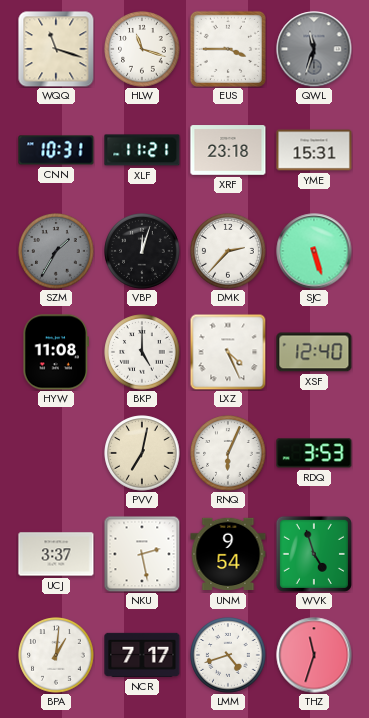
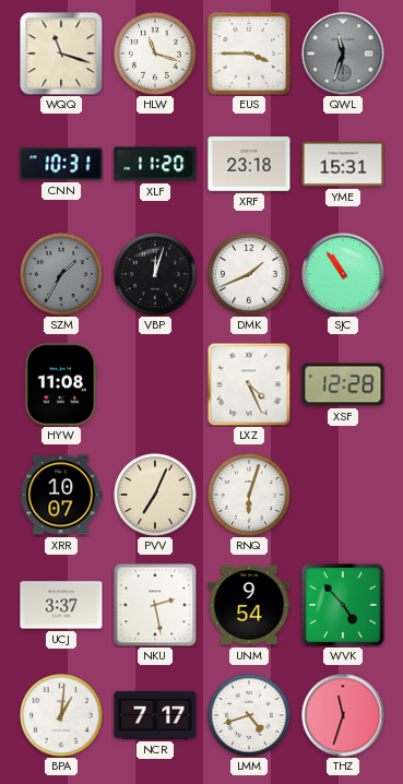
XLF: 11:21 -> 11:20
DMK: 2:37 -> 1:41
SJC: 5:27 -> 10:54
BKP: 5:00 -> none
XSF: 12:40 -> 12:28
XRR: none -> 10:07
PVV: 7:02 -> 7:04
RNQ: 6:04 -> 6:03
RDQ: 3:53 -> none
WVK: 4:57 -> 4:53
